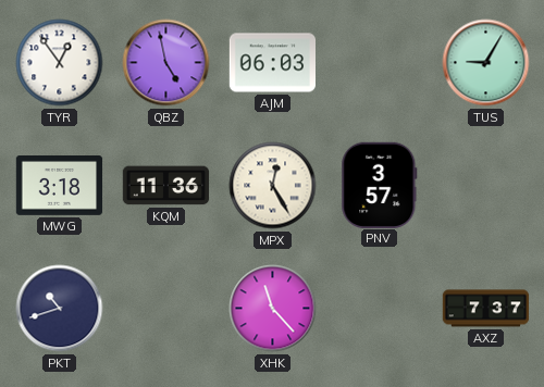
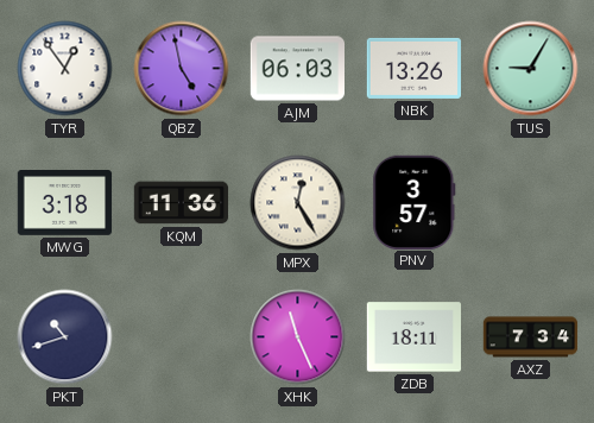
NBK: none -> 13:26
XHK: 11:23 -> 11:26
ZDB: none -> 18:11
AXZ: 7:37 -> 7:34
